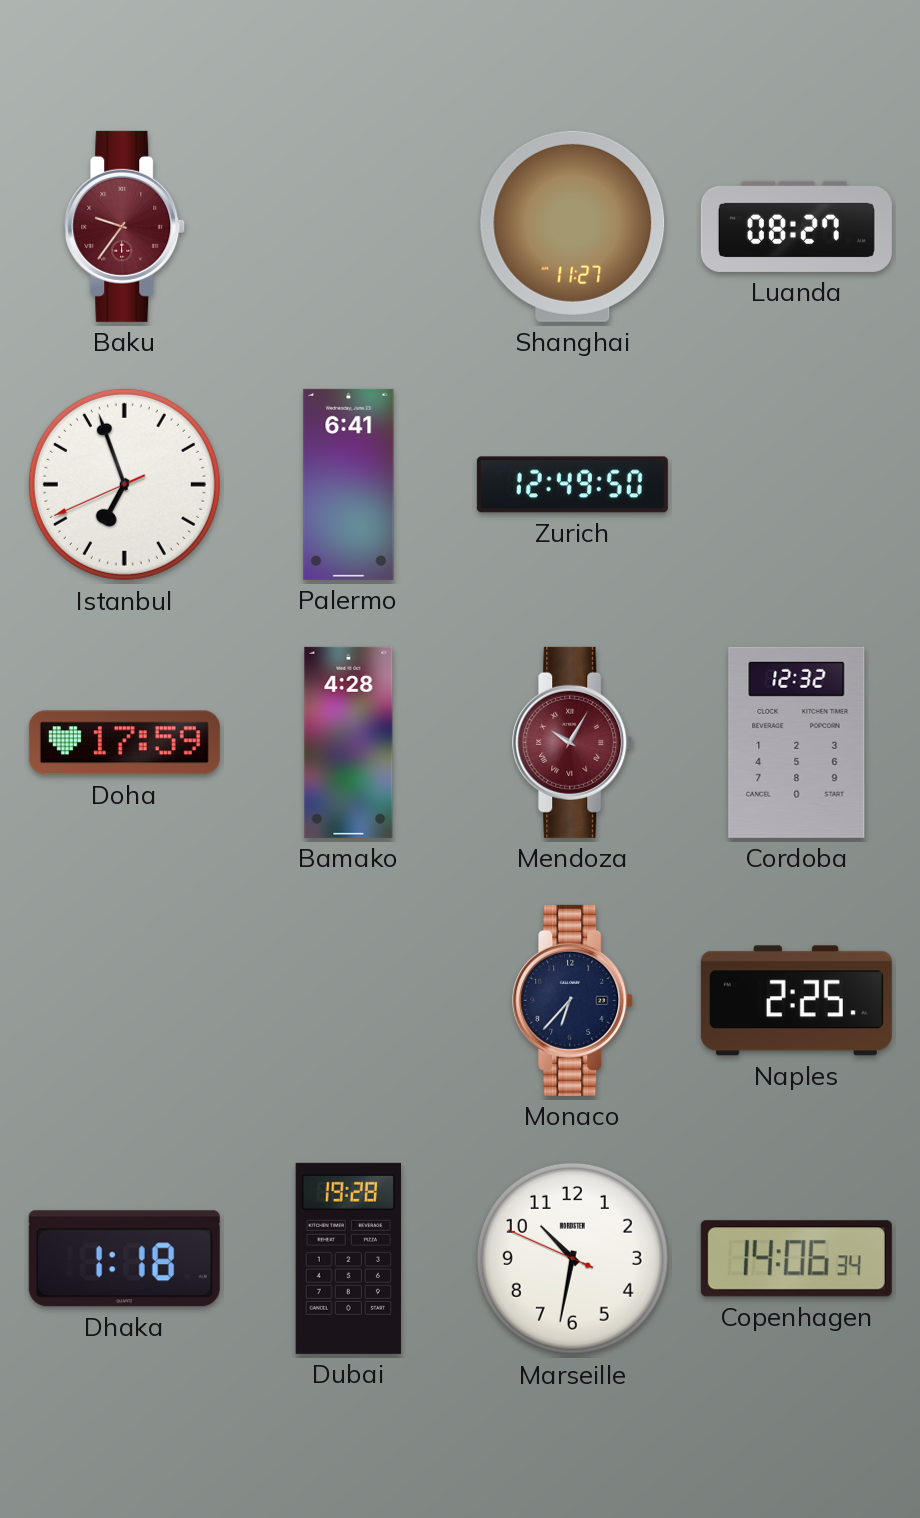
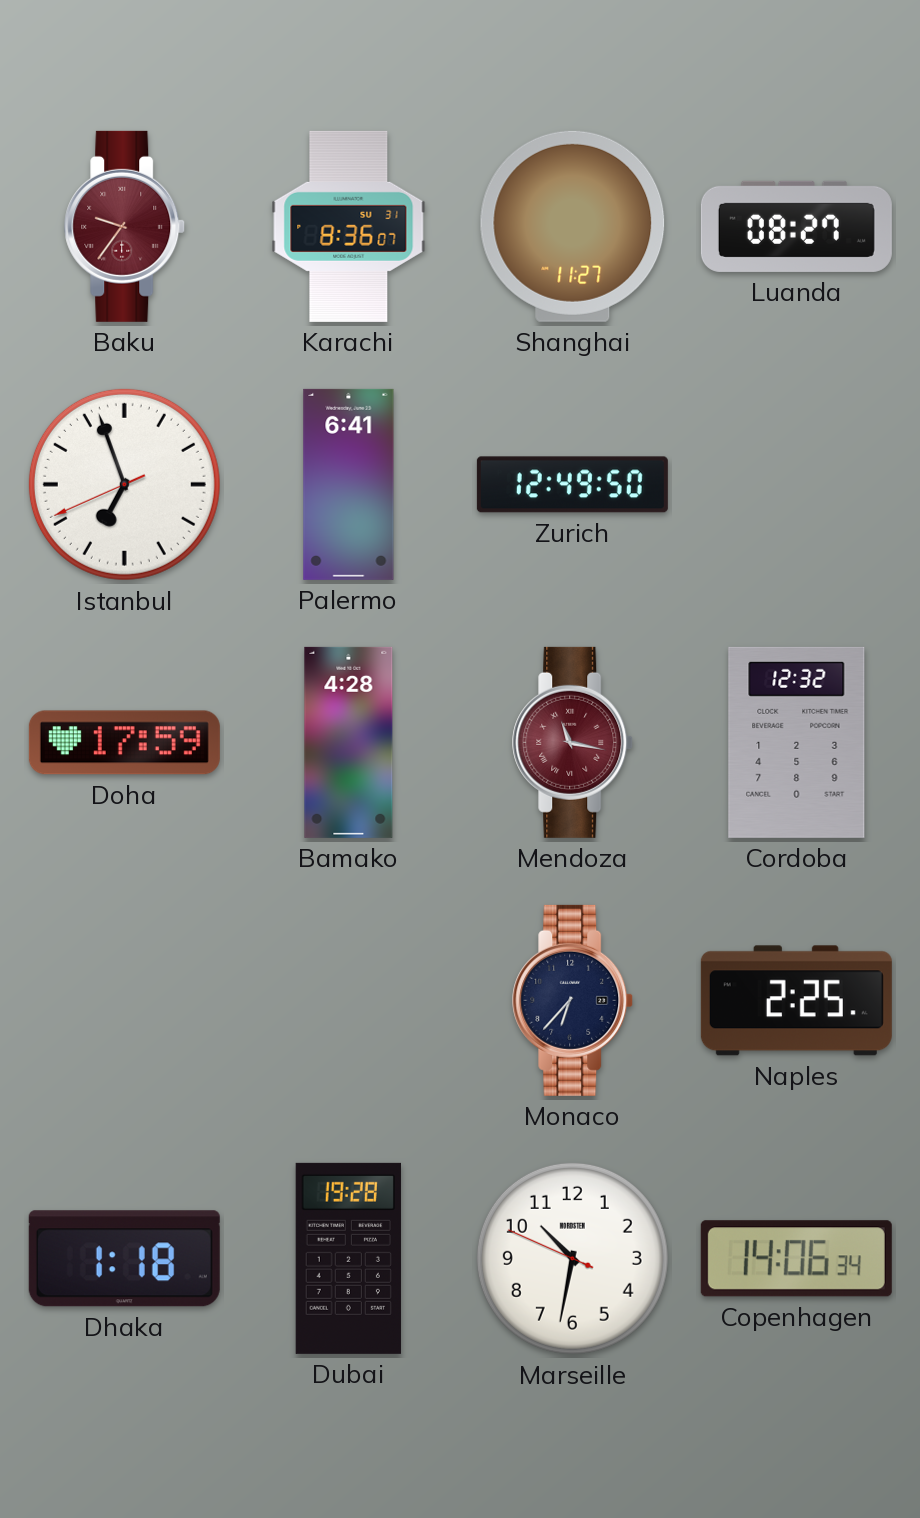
Karachi: none -> 8:36
Mendoza: 10:05 -> 11:17
